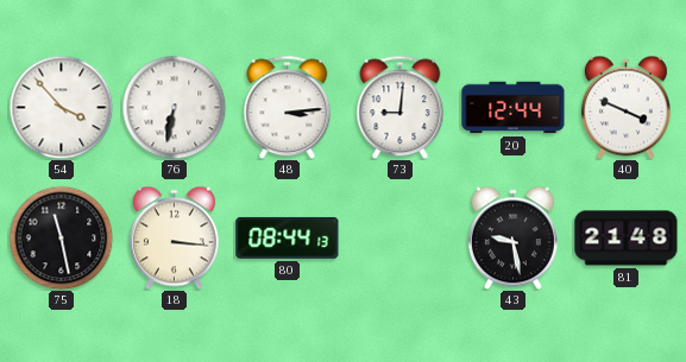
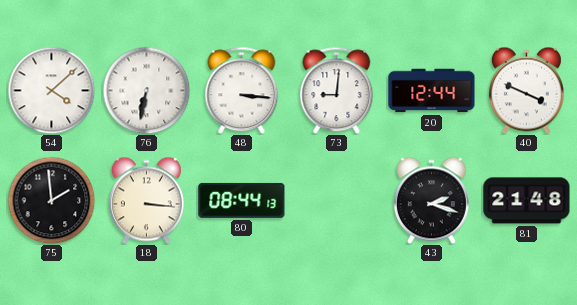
54: 3:53 -> 4:08
48: 3:14 -> 3:16
75: 11:28 -> 1:59
43: 9:28 -> 2:18
